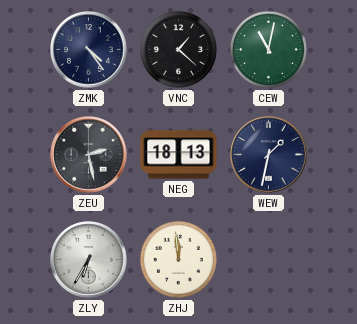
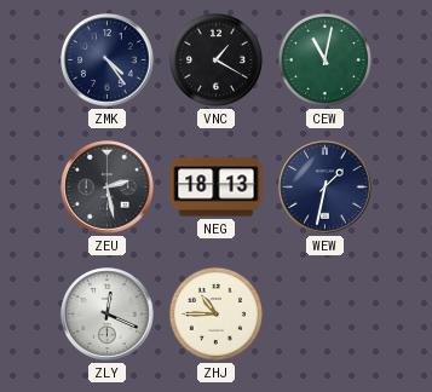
VNC: 1:22 -> 1:20
ZLY: 6:35 -> 12:19
ZHJ: 11:59 -> 10:45
